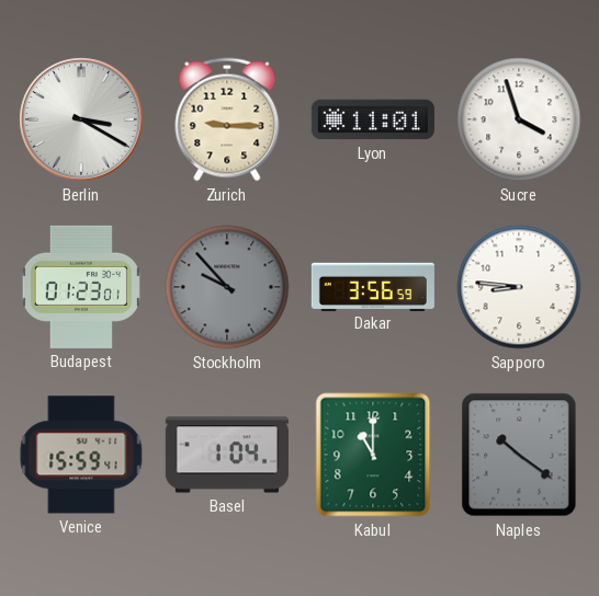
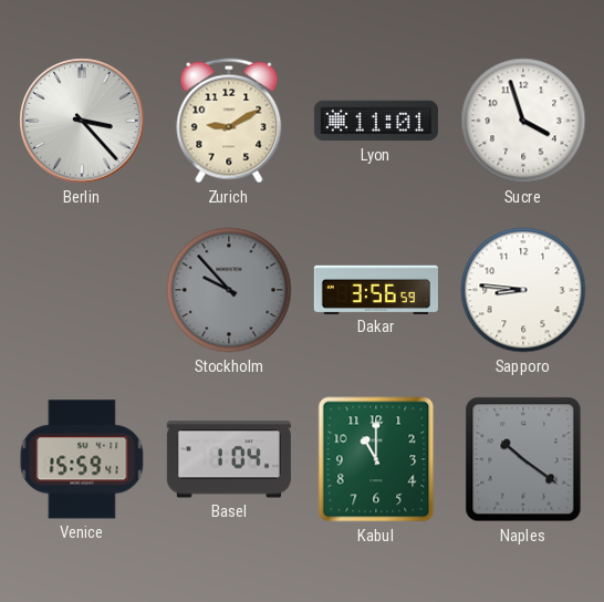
Berlin: 3:20 -> 3:23
Zurich: 9:15 -> 9:10
Budapest: 01:23 -> none
